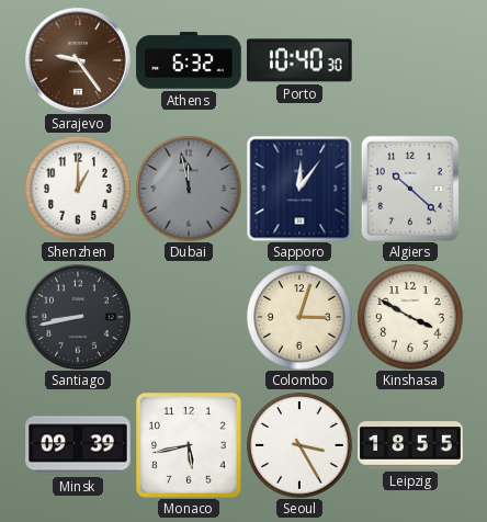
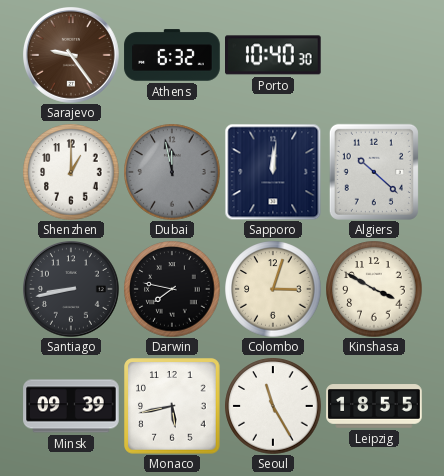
Sapporo: 12:06 -> 12:01
Darwin: none -> 7:47
Seoul: 3:25 -> 11:25
